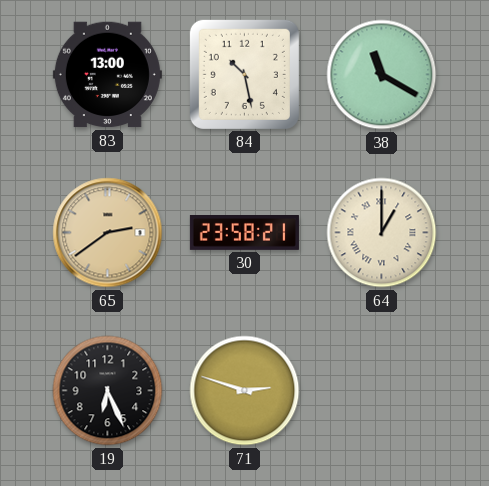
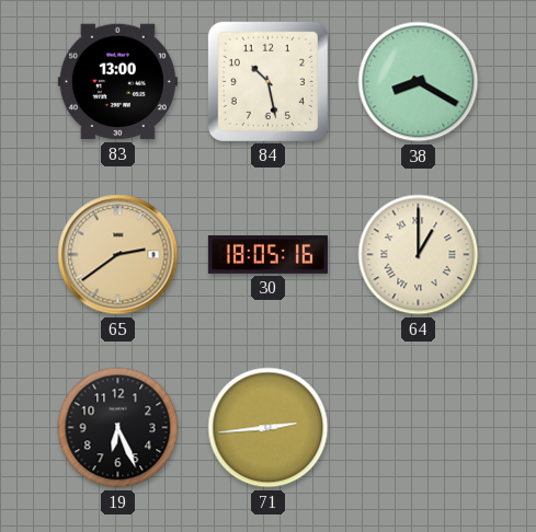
38: 11:20 -> 8:20
30: 23:58 -> 18:05
71: 2:48 -> 2:44
